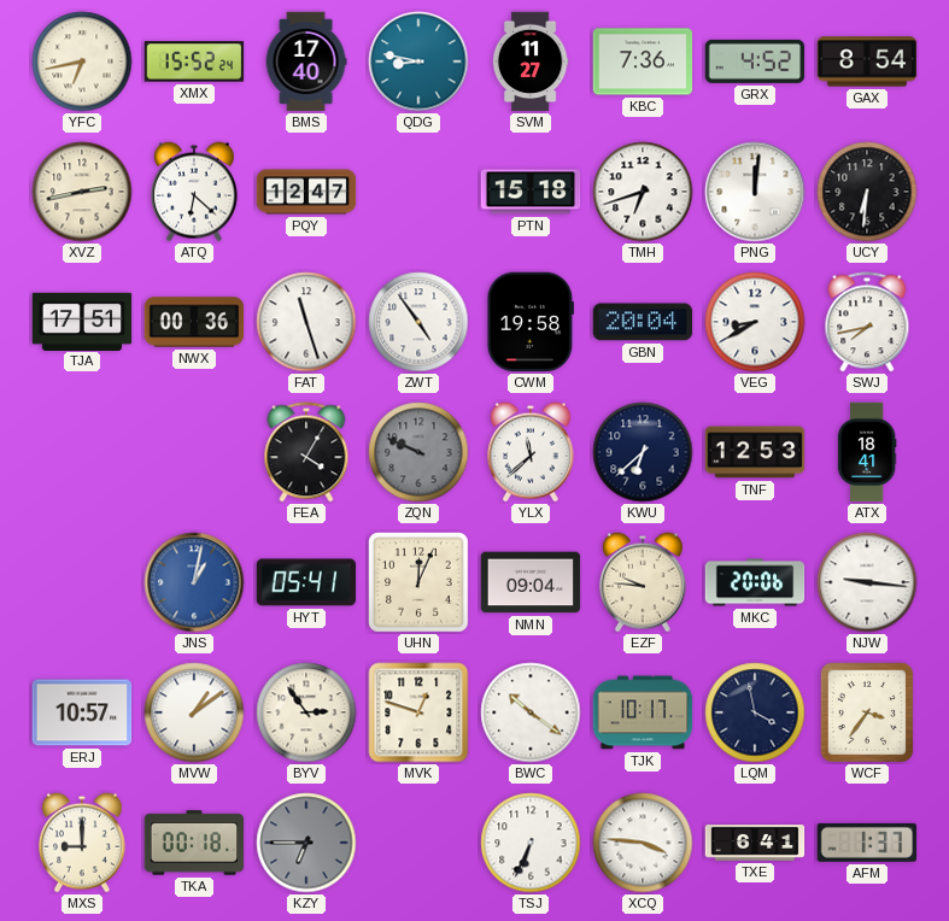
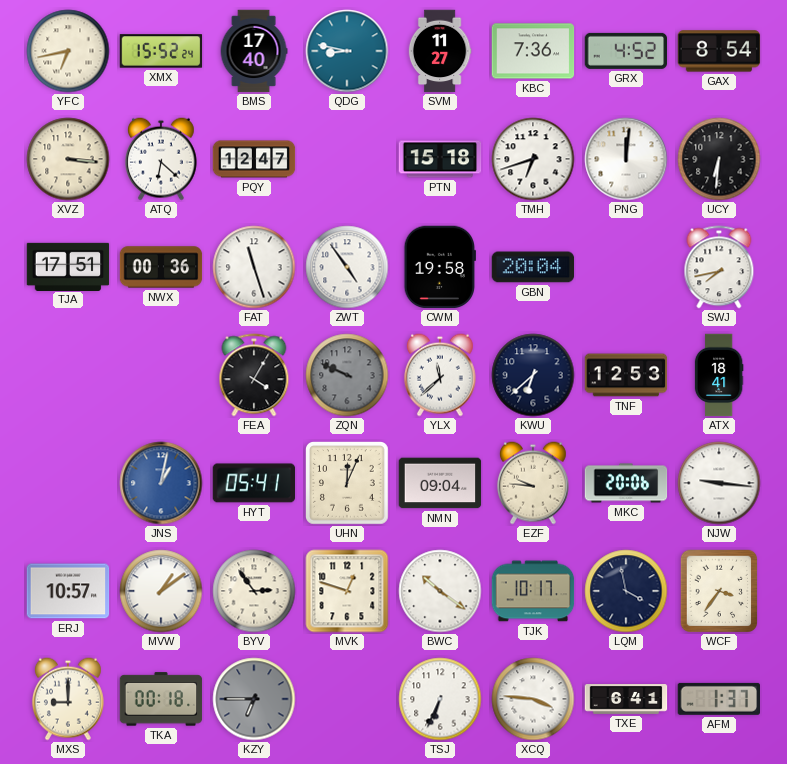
XVZ: 2:43 -> 3:16
VEG: 8:40 -> none
